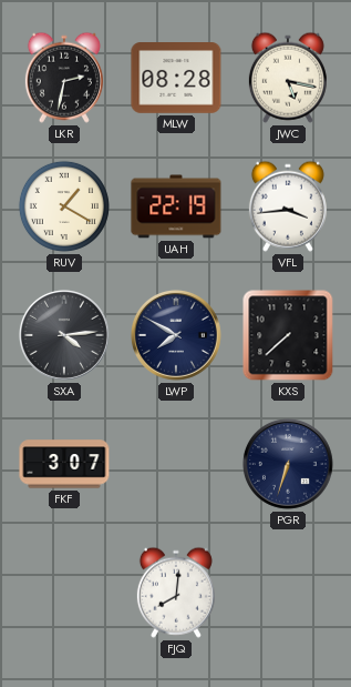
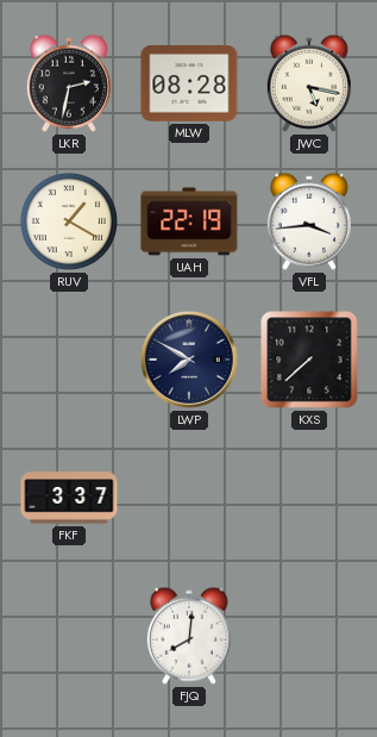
SXA: 4:14 -> none
FKF: 3:07 -> 3:37
PGR: 6:33 -> none
